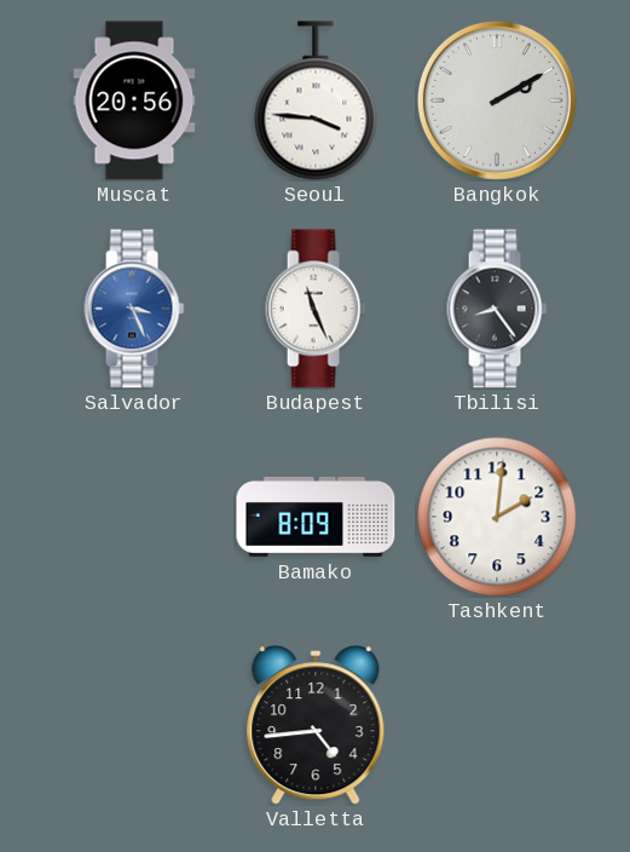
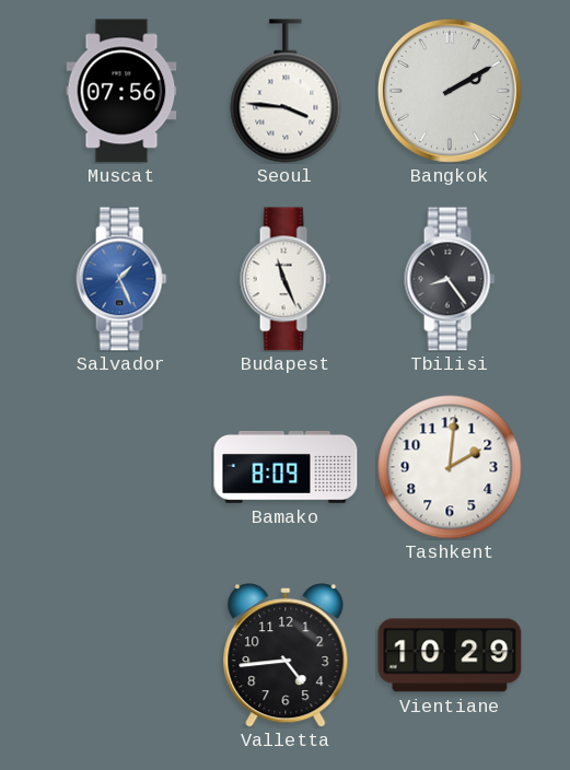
Muscat: 20:56 -> 07:56
Salvador: 3:26 -> 1:26
Vientiane: none -> 10:29
